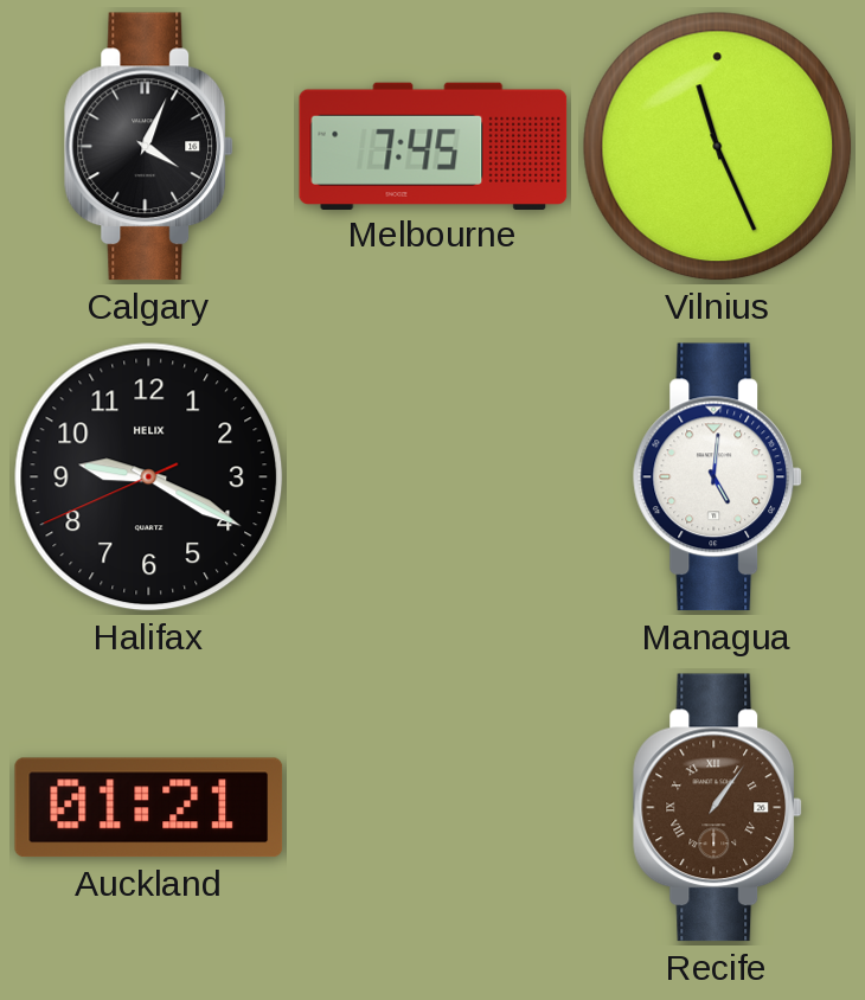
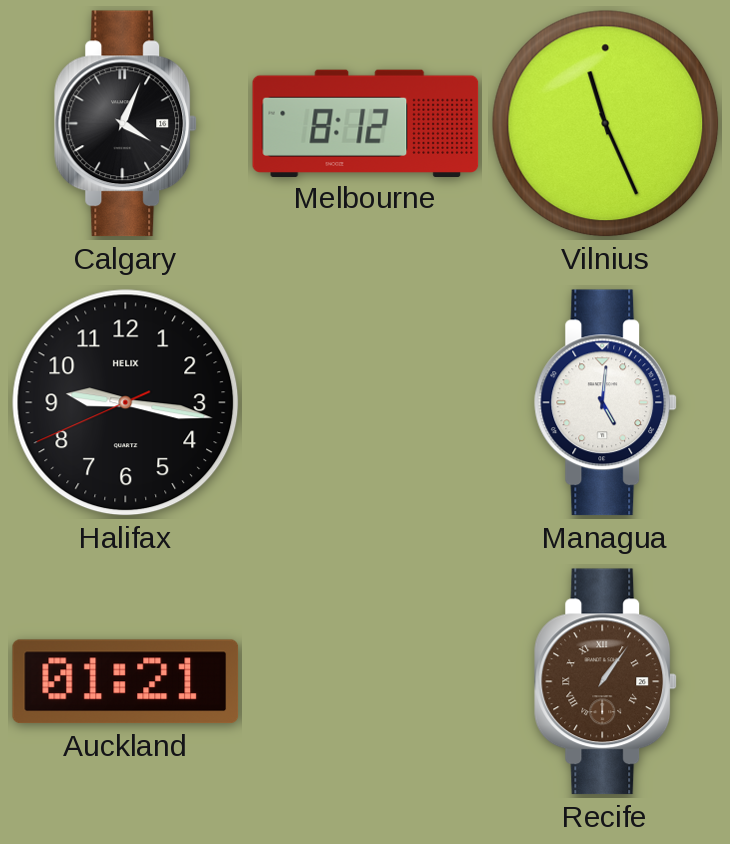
Melbourne: 7:45 -> 8:12
Halifax: 9:19 -> 9:16
